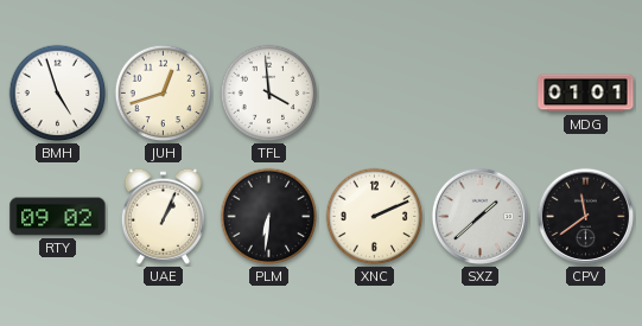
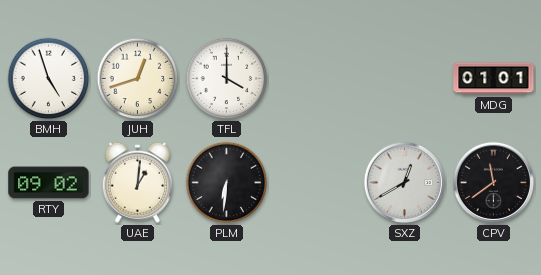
TFL: 3:59 -> 4:00
UAE: 1:04 -> 1:01
XNC: 2:11 -> none
SXZ: 1:38 -> 12:40
